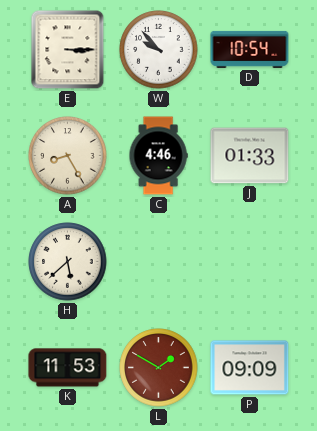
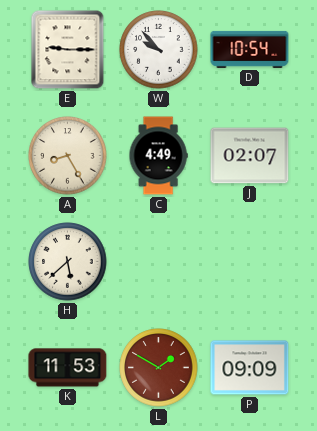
E: 3:15 -> 9:15
C: 4:46 -> 4:49
J: 01:33 -> 02:07
